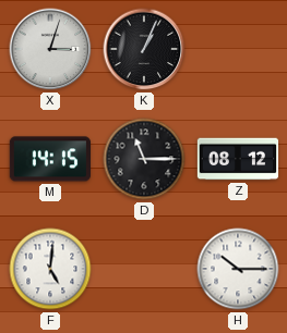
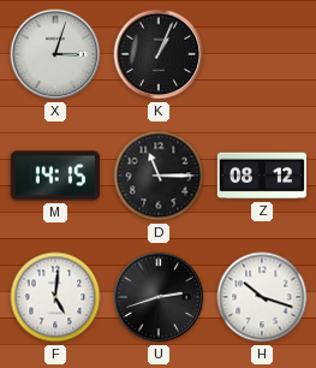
U: none -> 2:42
H: 10:15 -> 10:18
